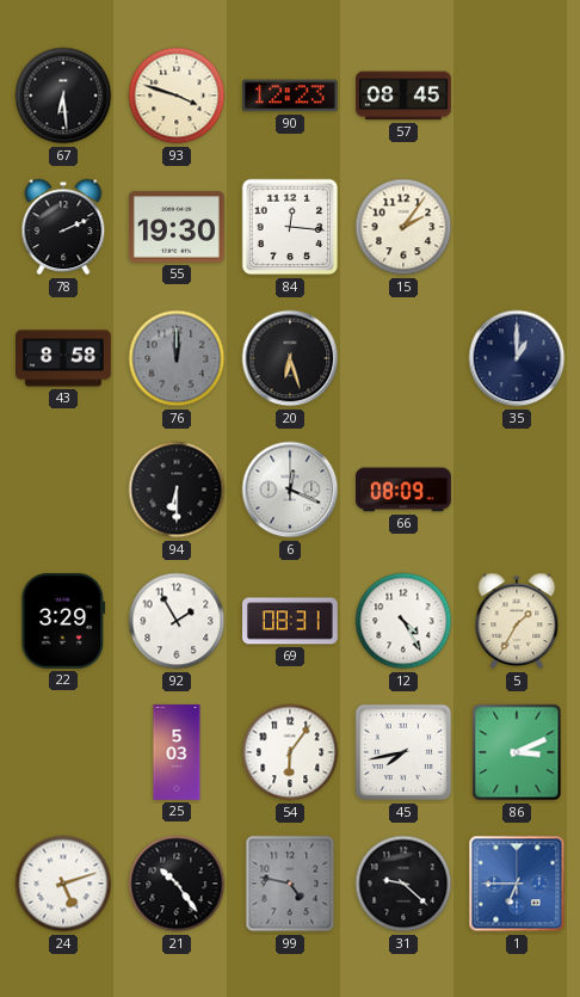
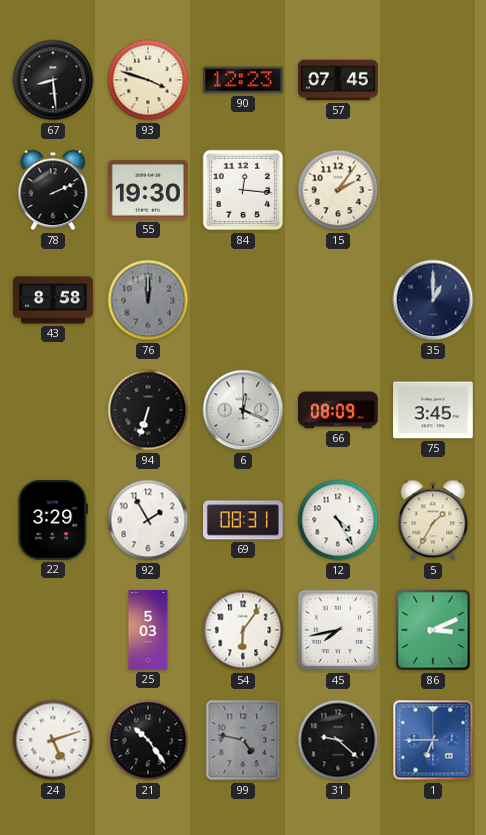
67: 6:29 -> 8:29
57: 08:45 -> 07:45
20: 6:27 -> none
94: 6:30 -> 6:33
75: none -> 3:45
